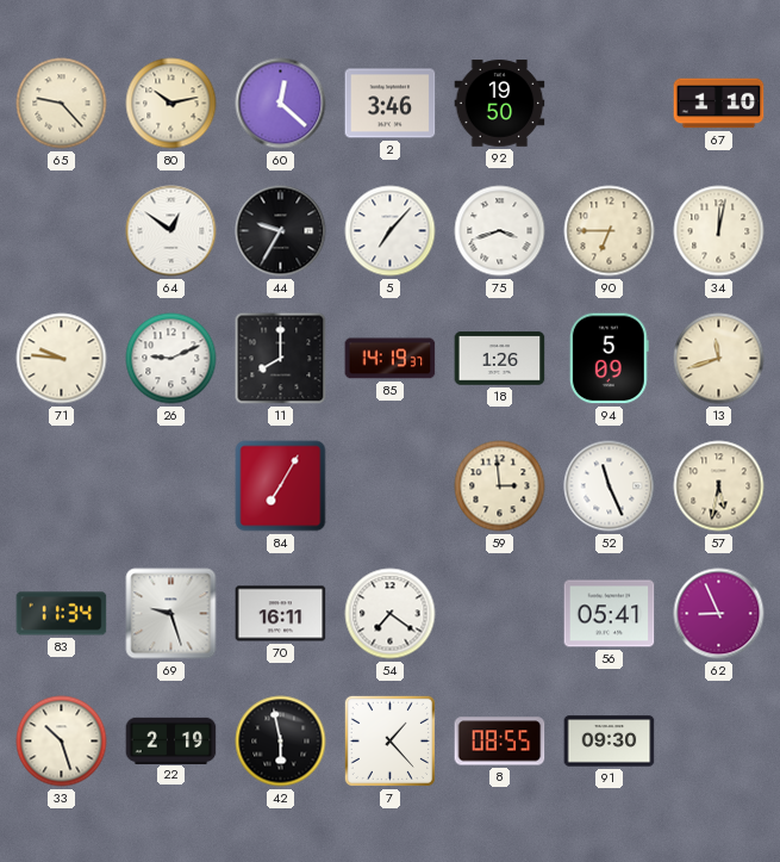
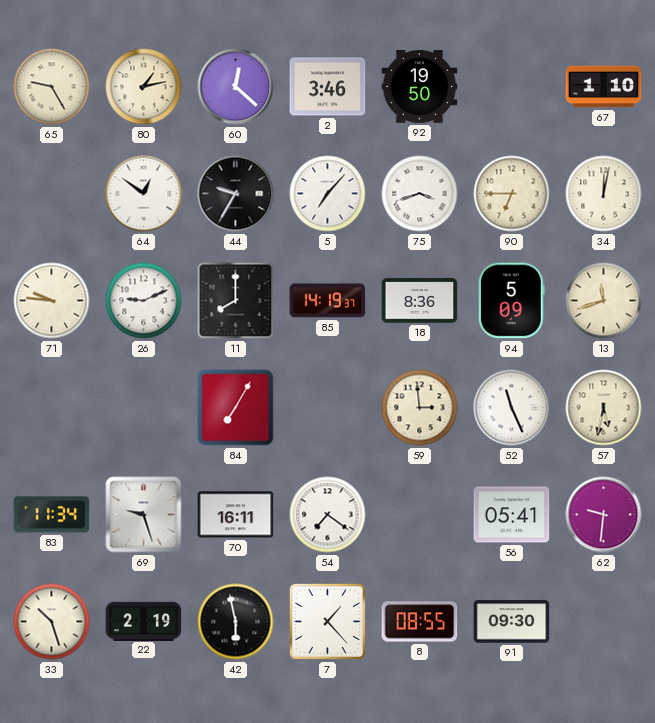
65: 9:23 -> 9:25
80: 10:13 -> 1:13
18: 1:26 -> 8:36
62: 8:56 -> 9:31
